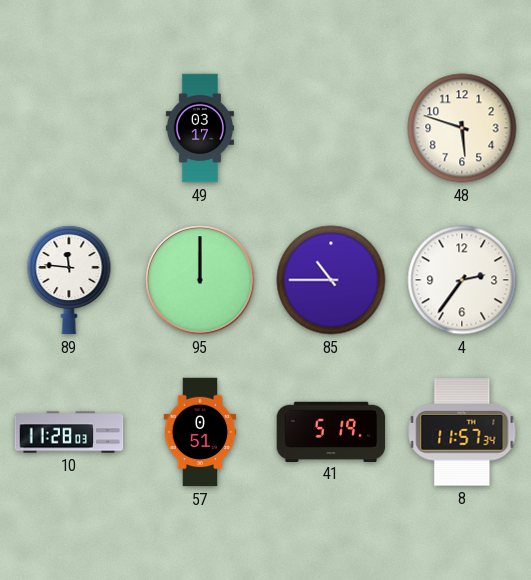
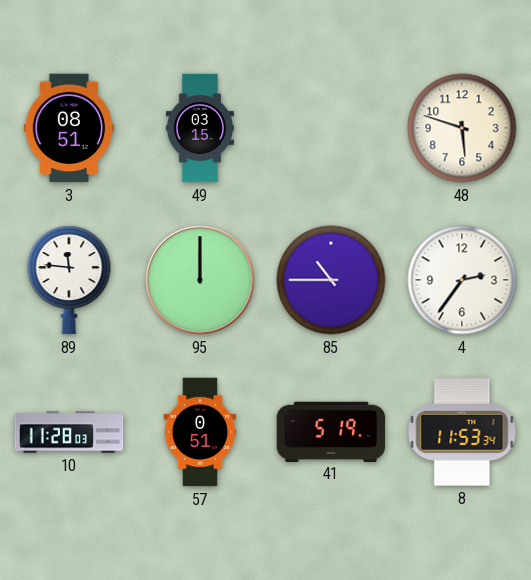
3: none -> 08:51
49: 03:17 -> 03:15
8: 11:57 -> 11:53
